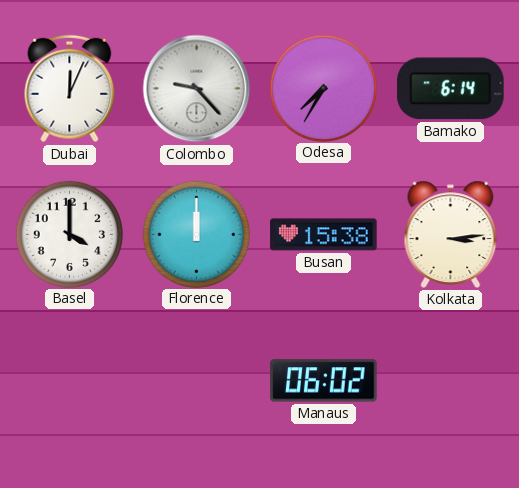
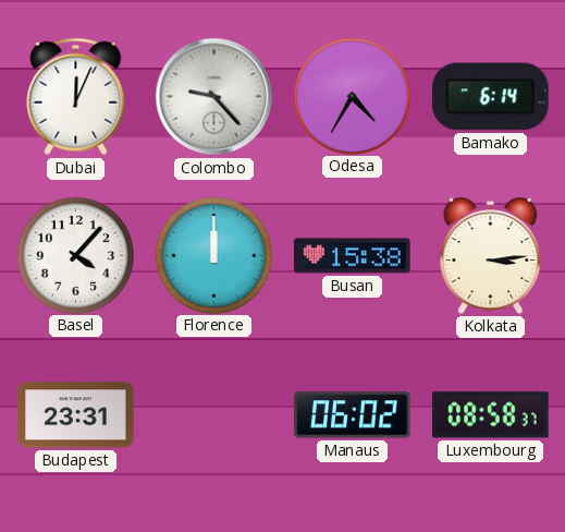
Odesa: 7:35 -> 4:35
Basel: 4:00 -> 4:07
Budapest: none -> 23:31
Luxembourg: none -> 08:58
